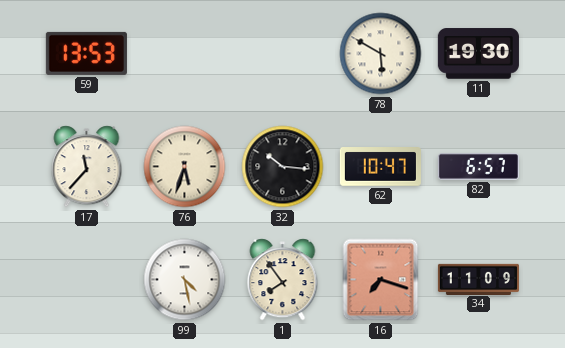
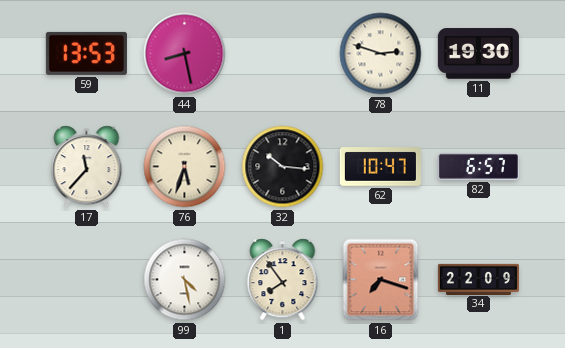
44: none -> 8:28
78: 5:50 -> 2:48
34: 11:09 -> 22:09
